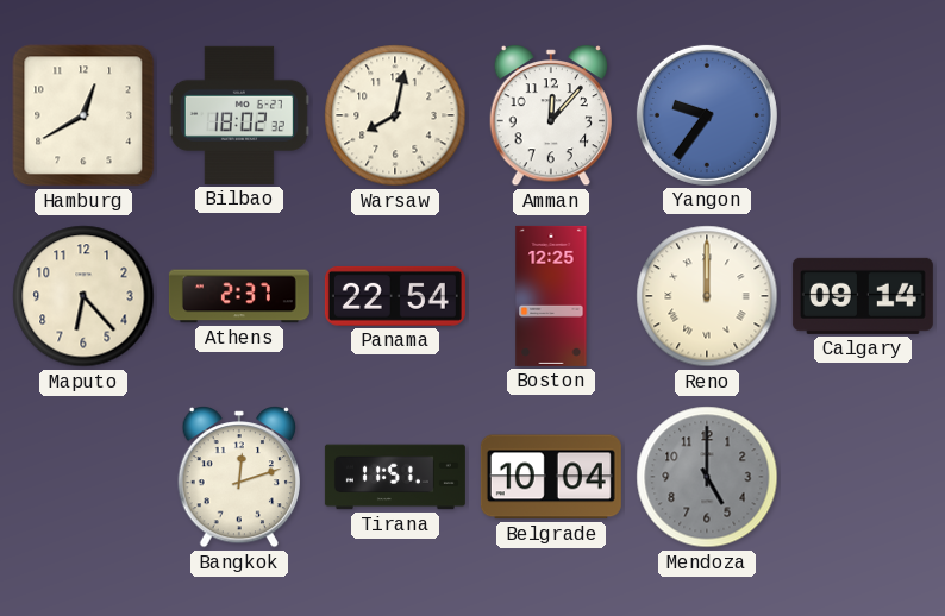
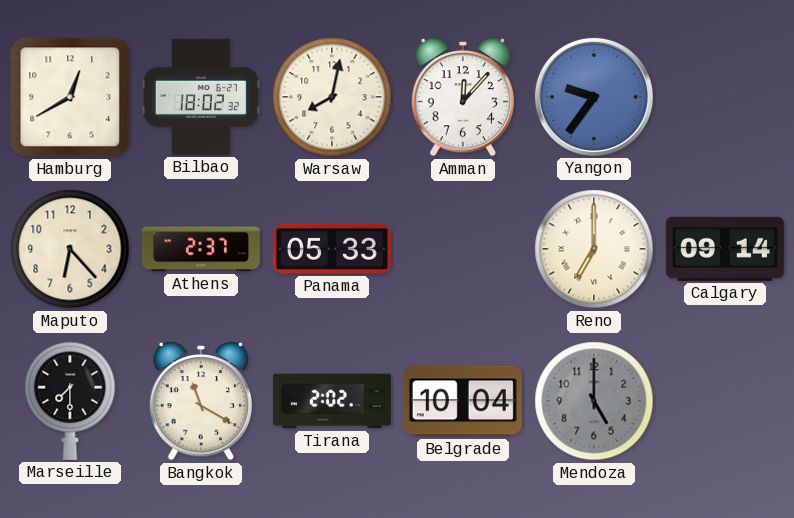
Panama: 22:54 -> 05:33
Boston: 12:25 -> none
Reno: 12:00 -> 7:00
Marseille: none -> 7:30
Bangkok: 12:12 -> 11:20
Tirana: 11:51 -> 2:02
